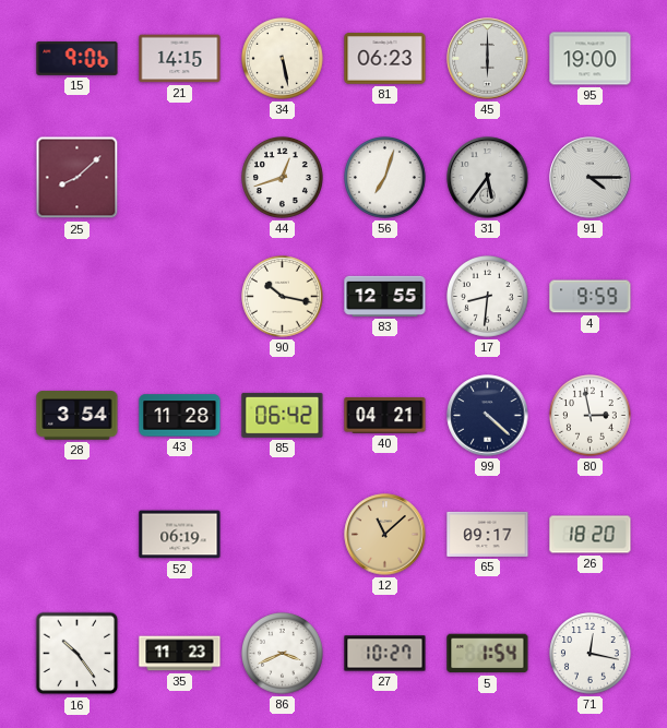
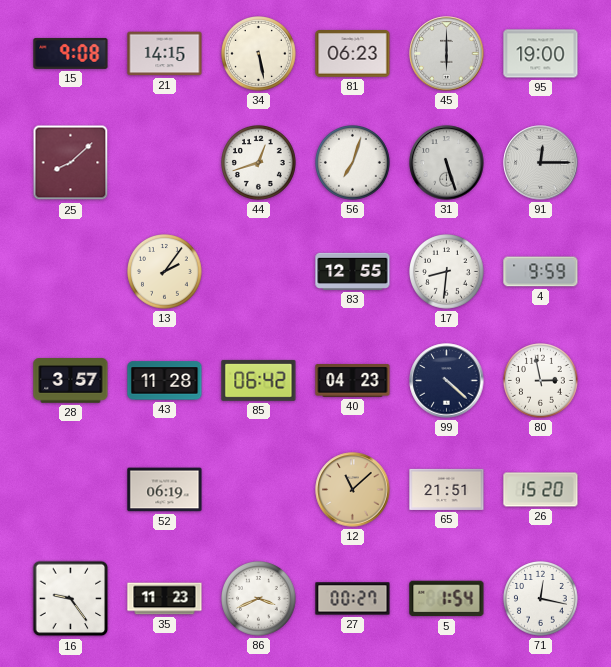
15: 9:06 -> 9:08
31: 5:36 -> 5:27
91: 4:15 -> 12:15
13: none -> 2:06
90: 10:17 -> none
28: 3:54 -> 3:57
40: 04:21 -> 04:23
65: 09:17 -> 21:51
26: 18:20 -> 15:20
16: 10:24 -> 9:24
27: 10:27 -> 00:27
